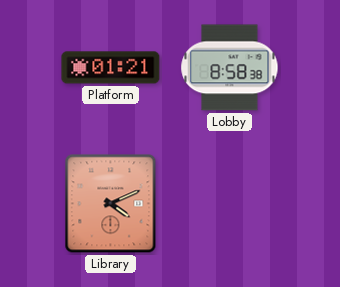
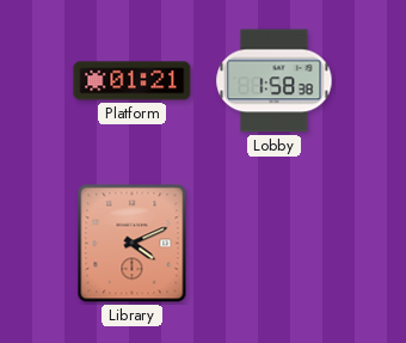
Lobby: 8:58 -> 1:58
